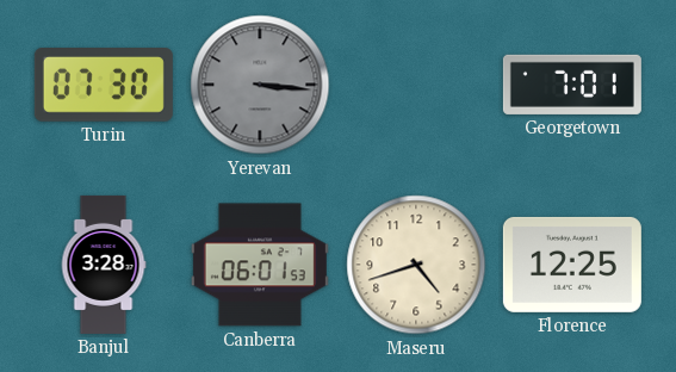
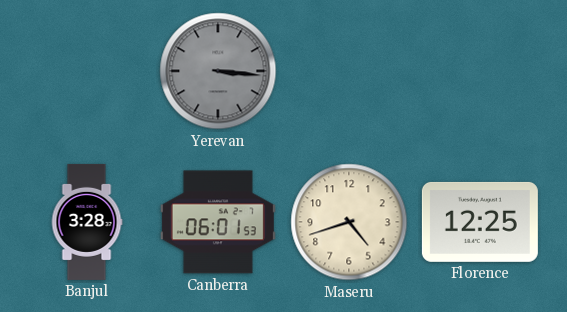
Turin: 07:30 -> none
Georgetown: 7:01 -> none
